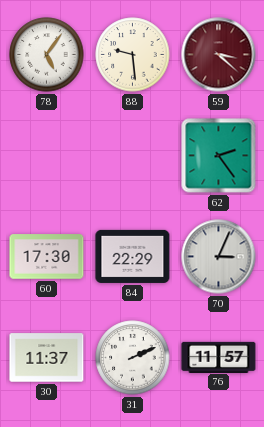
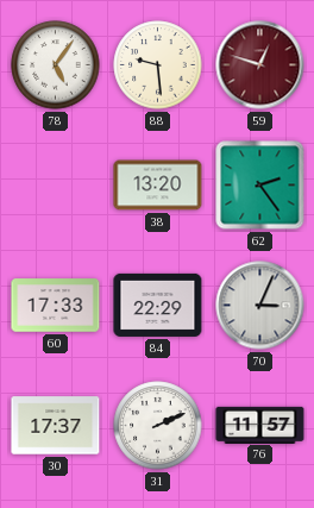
59: 3:22 -> 12:48
38: none -> 13:20
60: 17:30 -> 17:33
30: 11:37 -> 17:37
